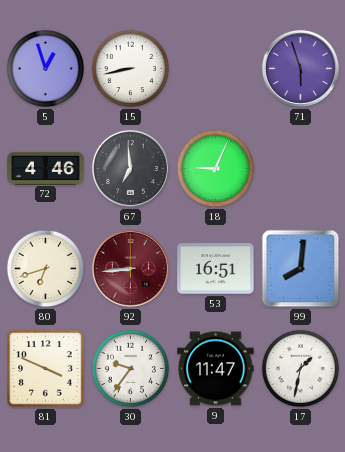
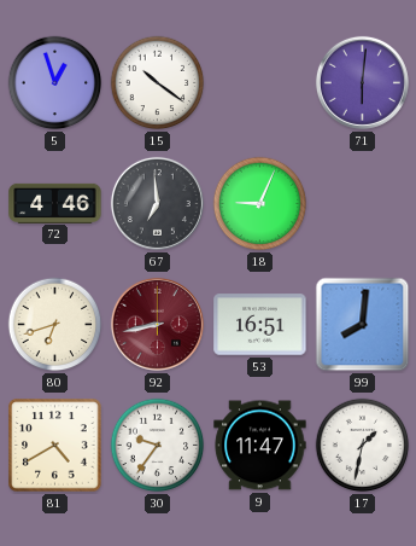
15: 8:43 -> 10:21
71: 5:57 -> 6:01
92: 8:44 -> 8:43
81: 3:49 -> 4:40
